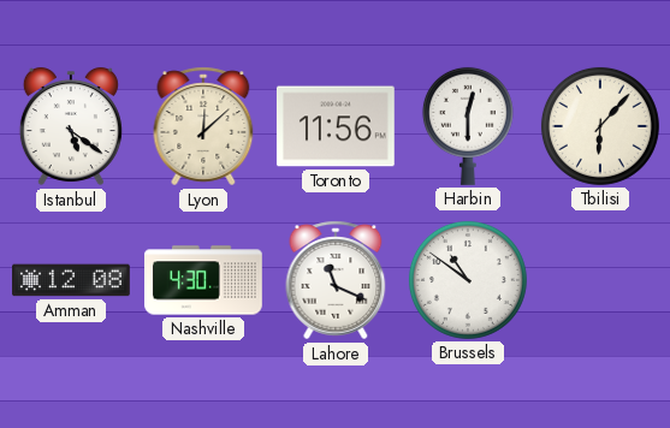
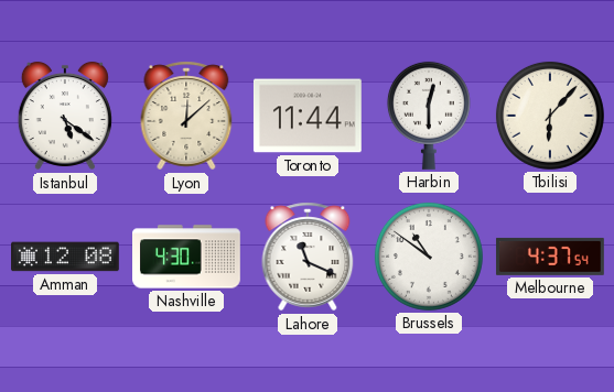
Toronto: 11:56 -> 11:44
Melbourne: none -> 4:37
